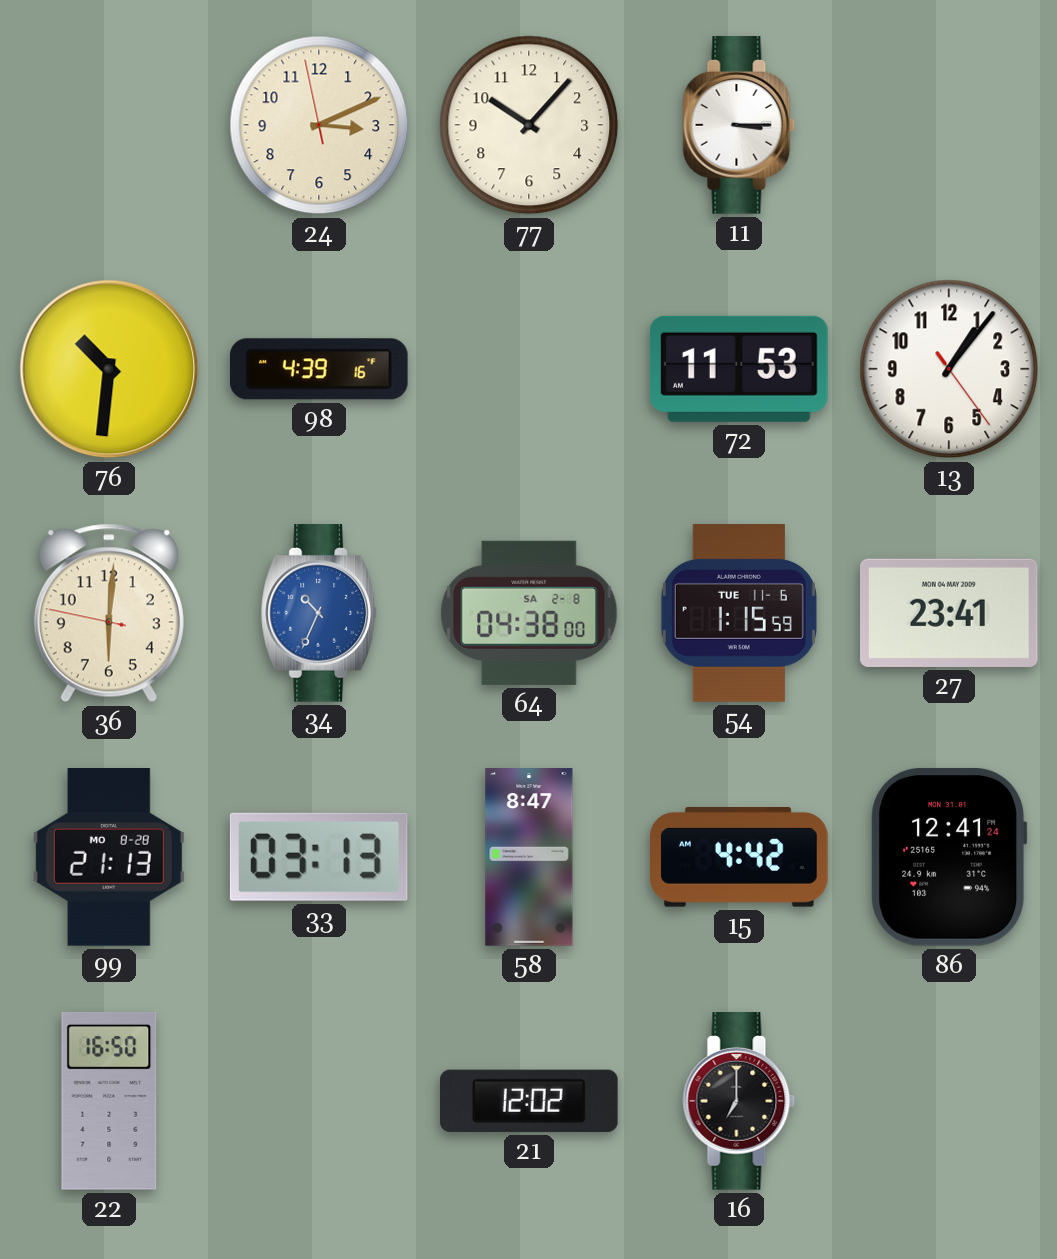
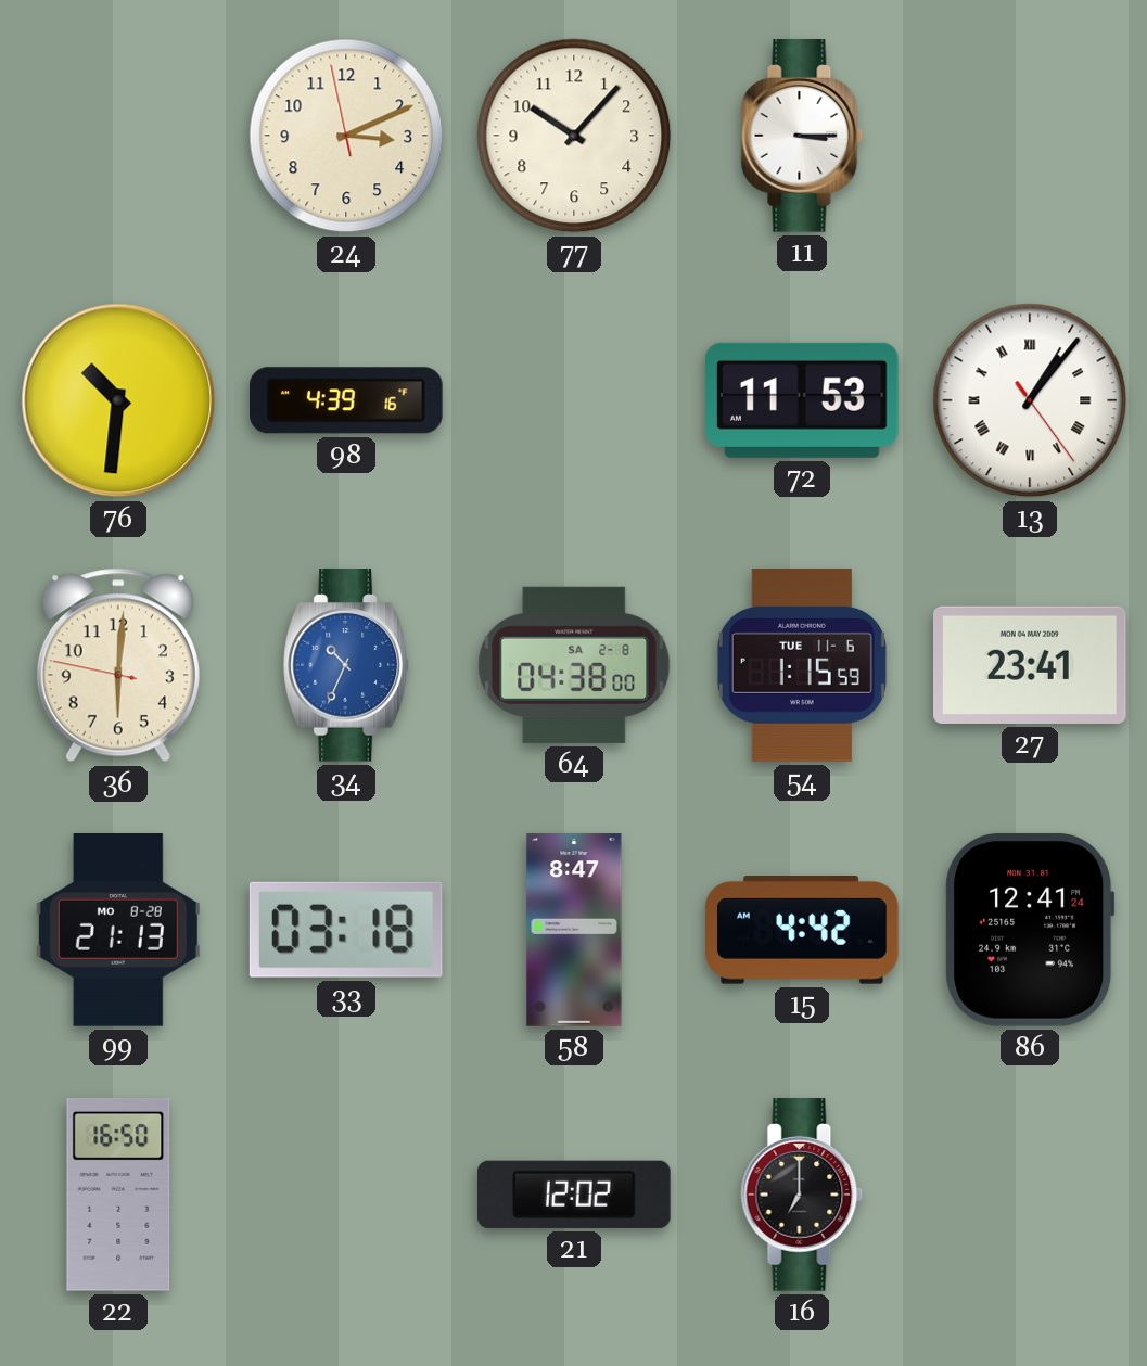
13 numerals: Arabic -> Roman
33: 03:13 -> 03:18
